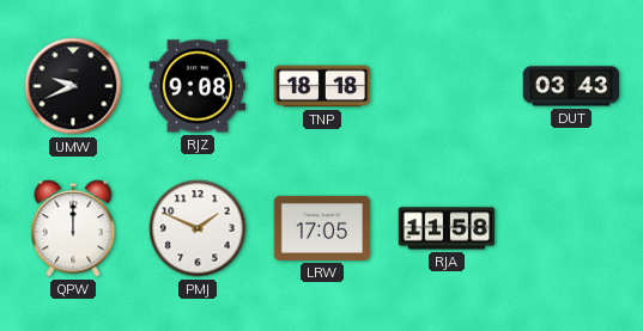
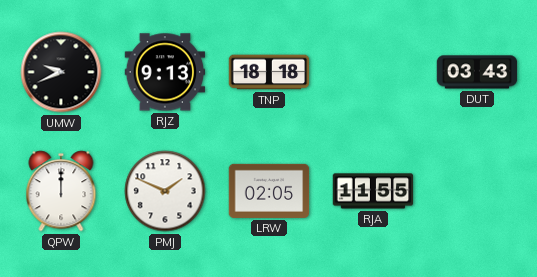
RJZ: 9:08 -> 9:13
LRW: 17:05 -> 02:05
RJA: 11:58 -> 11:55
